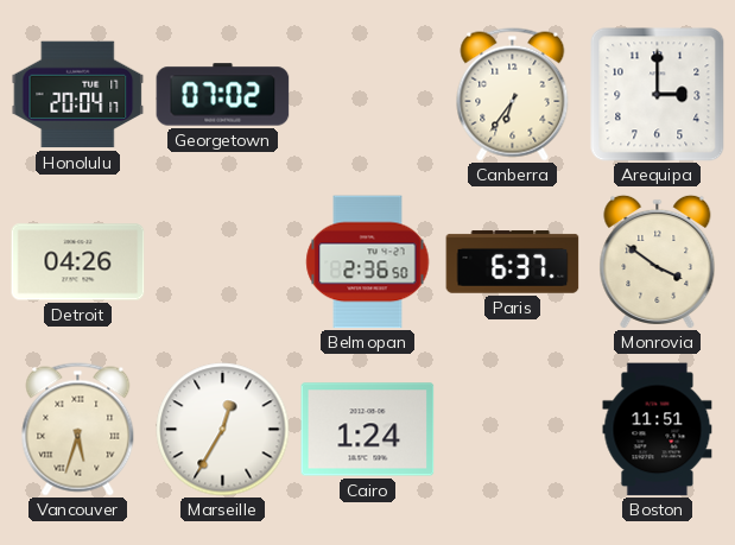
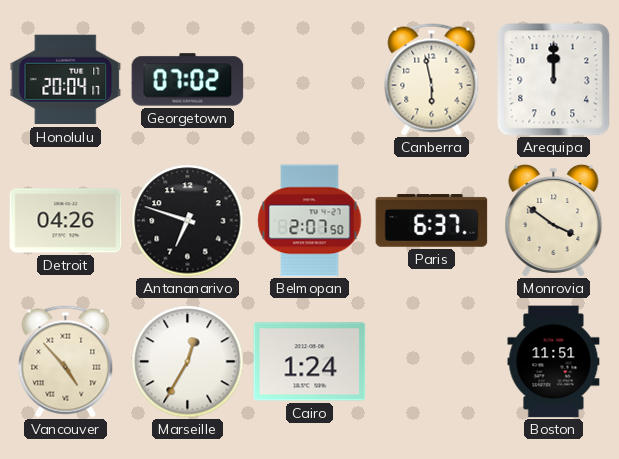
Canberra: 6:36 -> 5:58
Arequipa: 3:00 -> 12:00
Antananarivo: none -> 6:48
Belmopan: 2:36 -> 2:07
Vancouver: 5:33 -> 4:53
